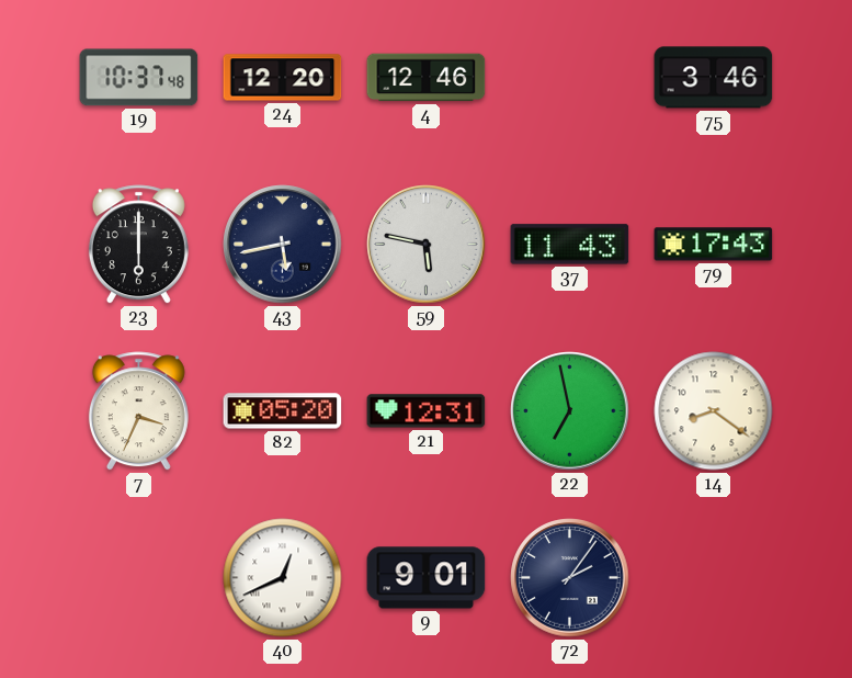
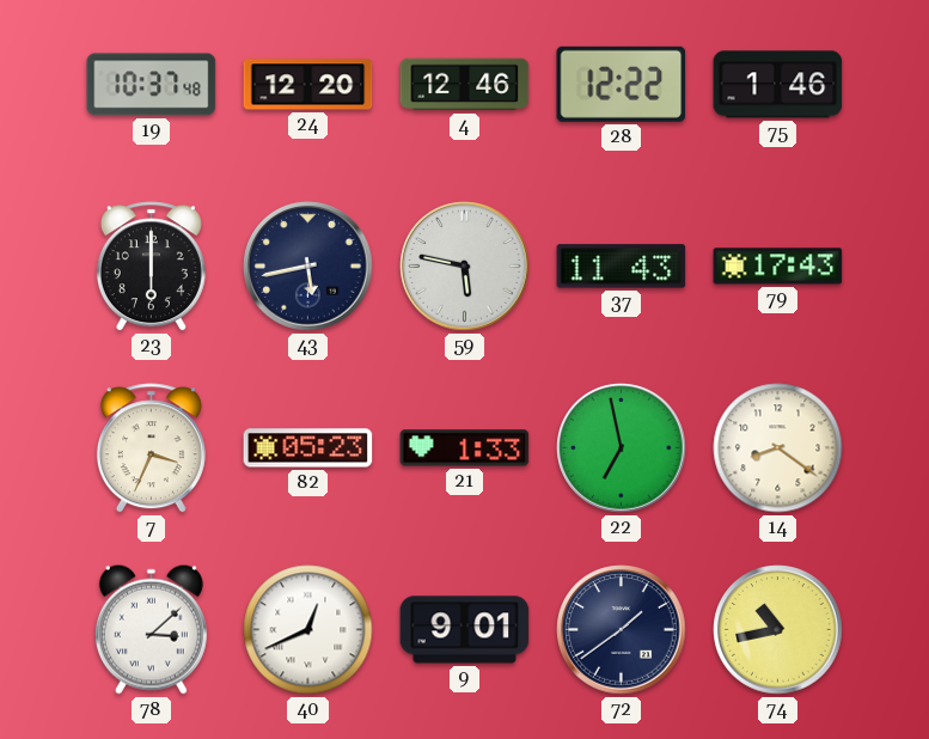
28: none -> 12:22
75: 3:46 -> 1:46
82: 05:20 -> 05:23
21: 12:31 -> 1:33
78: none -> 3:08
72: 2:06 -> 1:39
74: none -> 10:43
